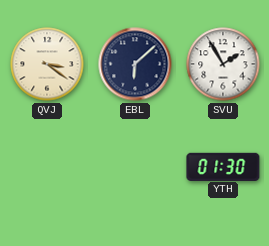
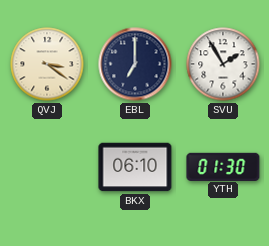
EBL: 6:08 -> 7:00
BKX: none -> 06:10
